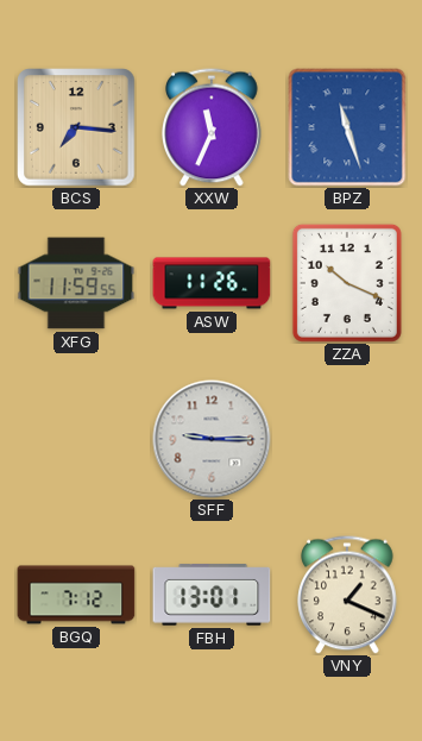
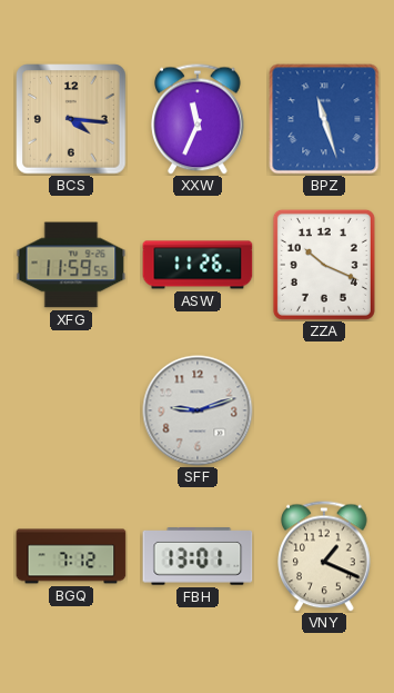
BCS: 7:16 -> 4:16
SFF: 9:15 -> 9:12
